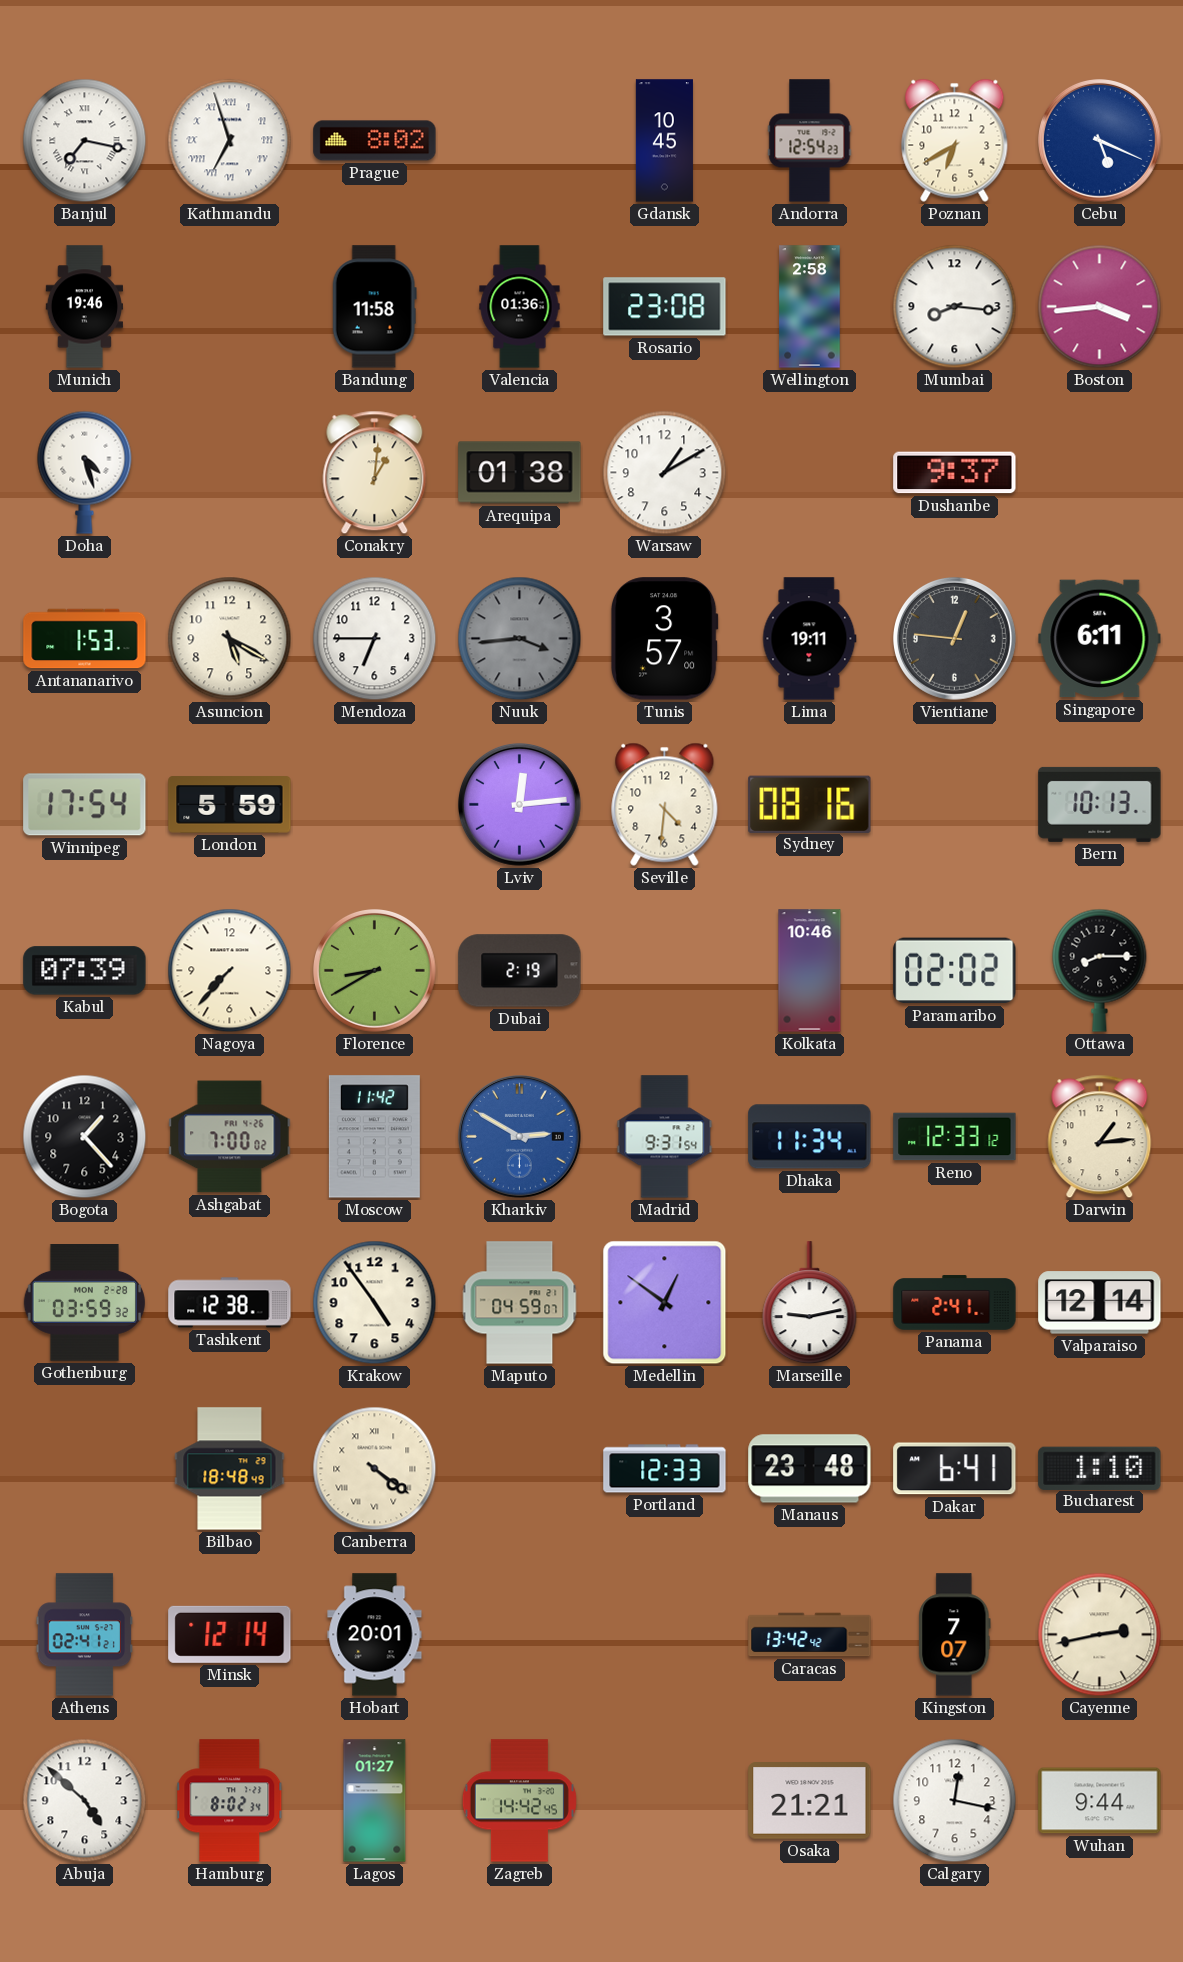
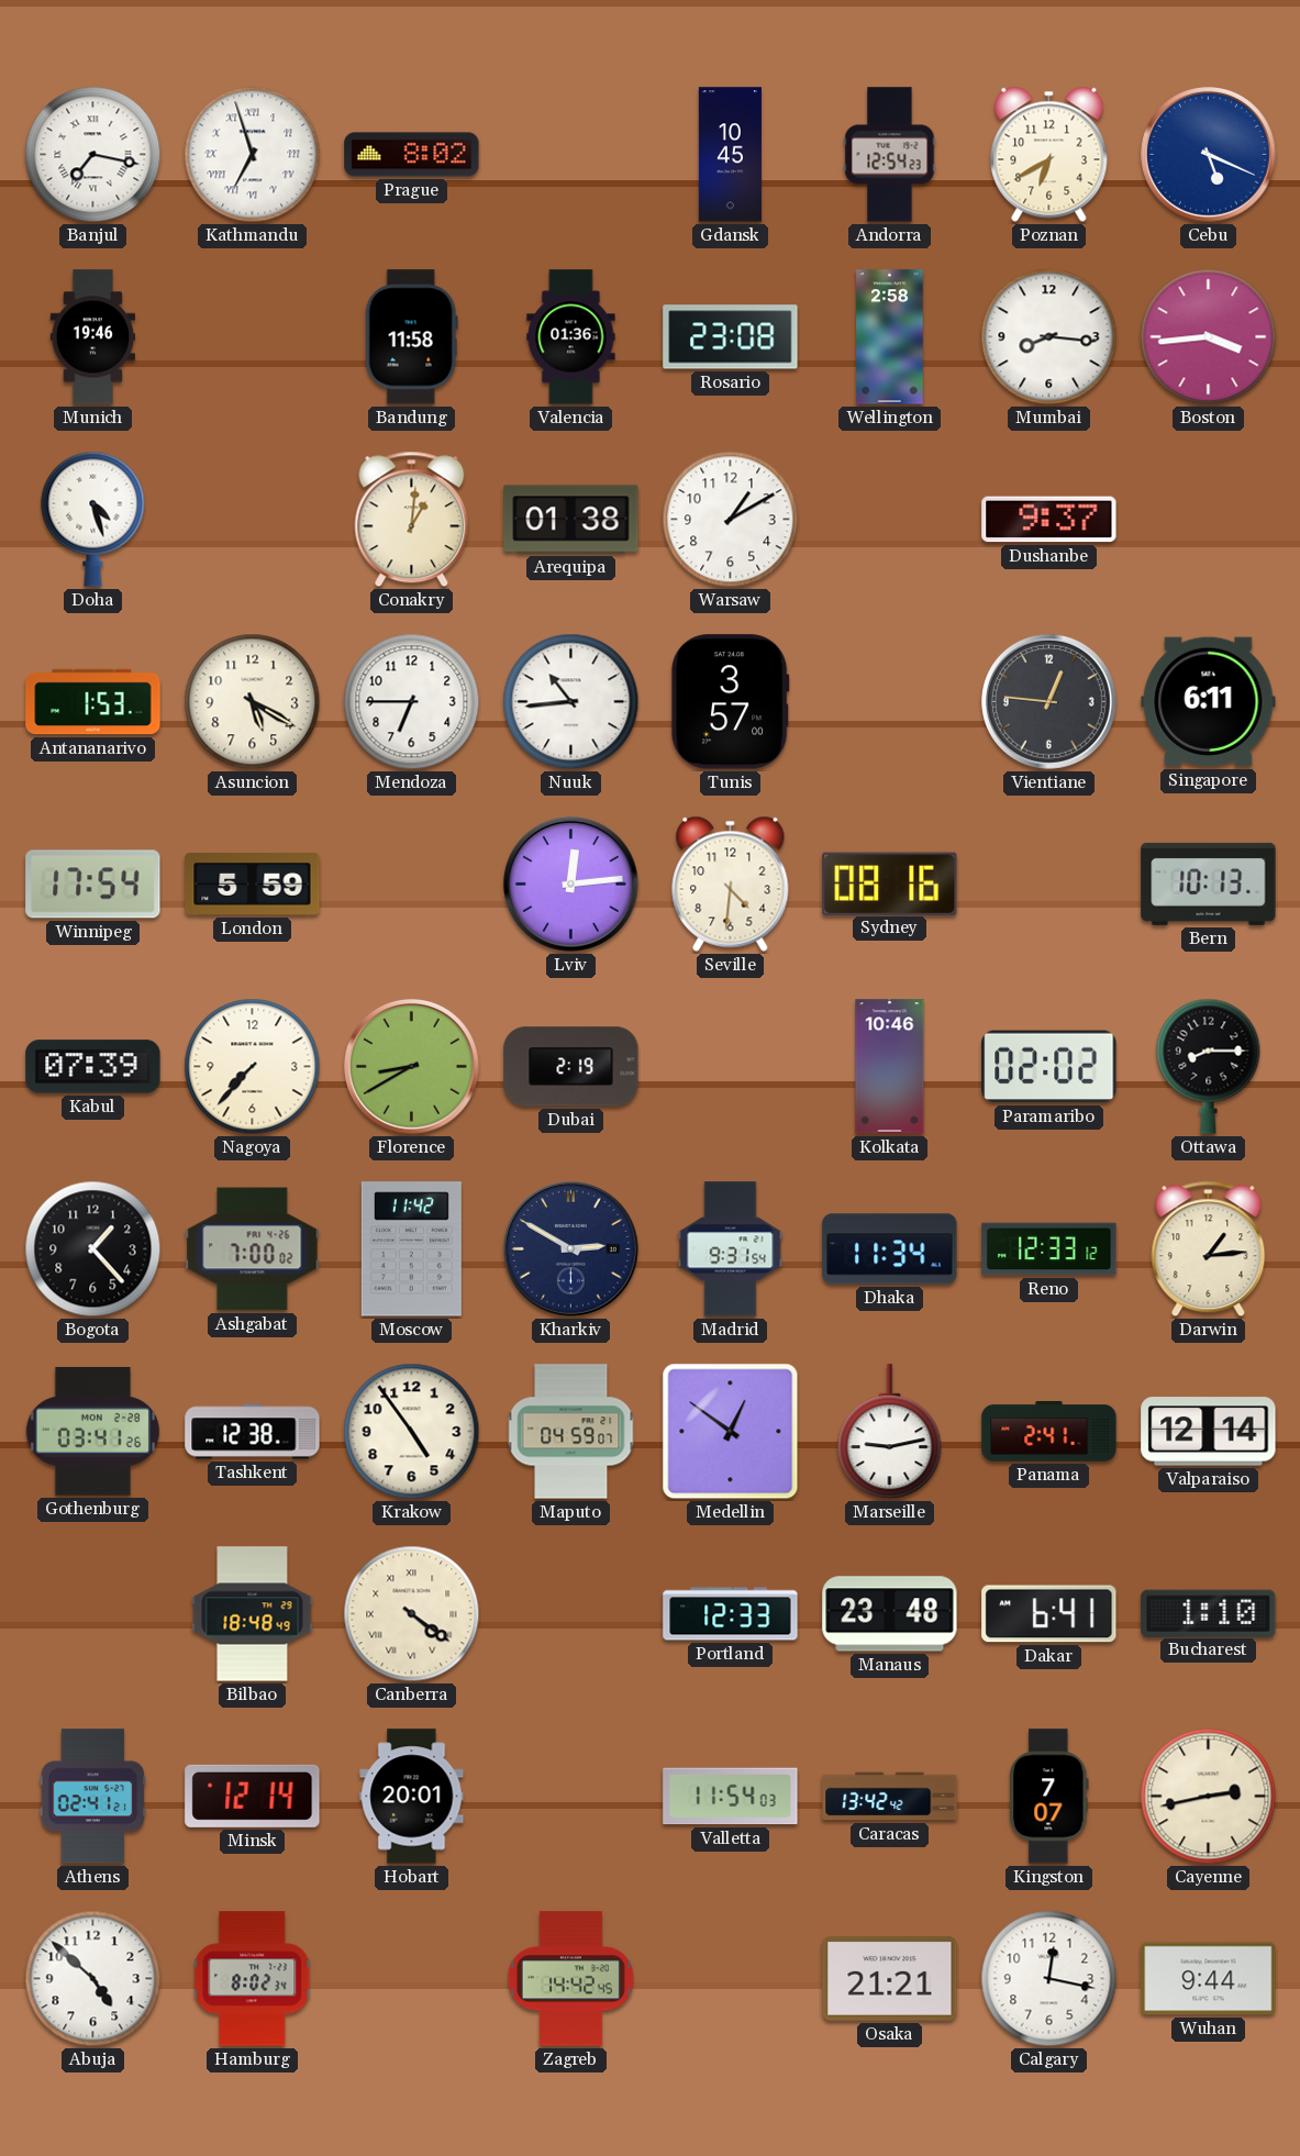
Nuuk: 3:44 -> 10:44
Nuuk dial: grey -> white
Lima: 19:11 -> none
Kharkiv dial: blue -> navy
Gothenburg: 03:59 -> 03:41
Valletta: none -> 11:54
Lagos: 01:27 -> none
